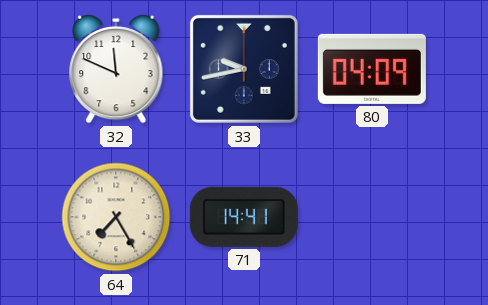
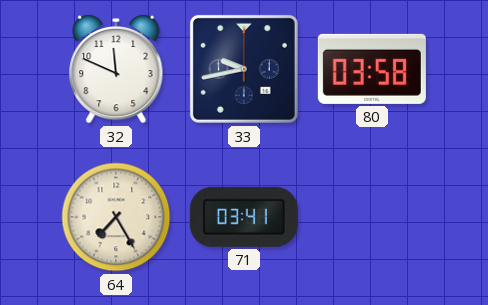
80: 04:09 -> 03:58
71: 14:41 -> 03:41
